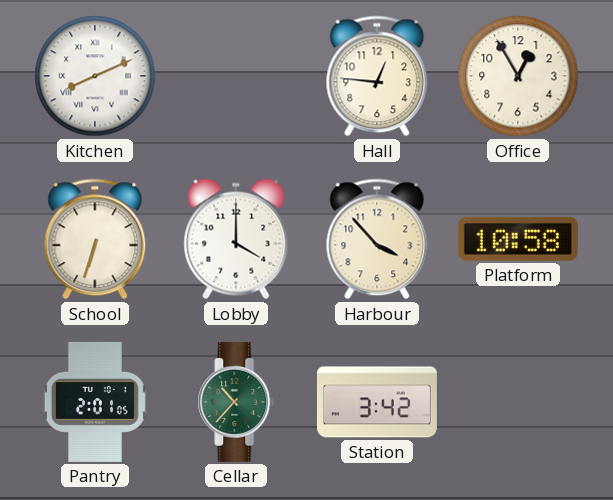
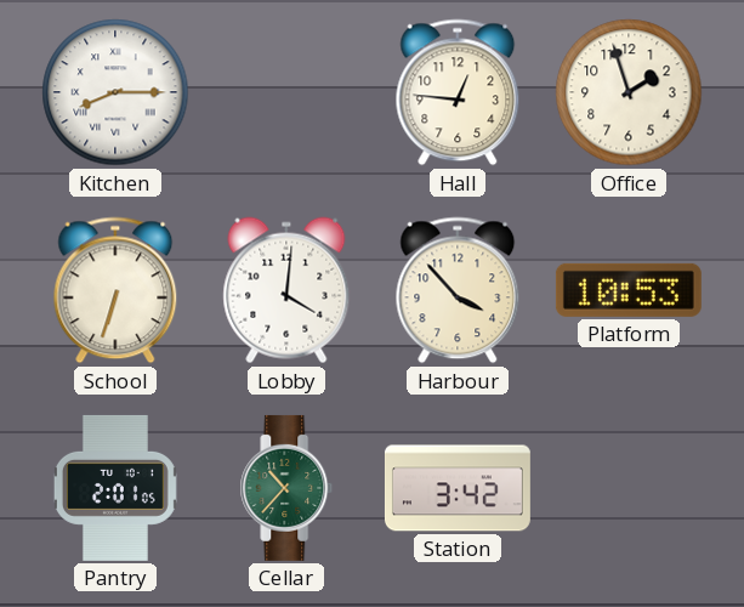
Kitchen: 8:11 -> 8:15
Office: 12:55 -> 1:57
Lobby: 4:00 -> 4:01
Platform: 10:58 -> 10:53
